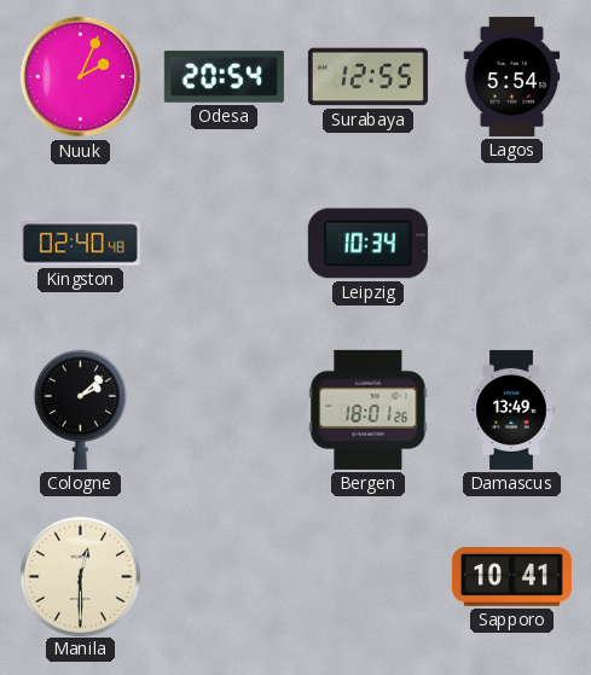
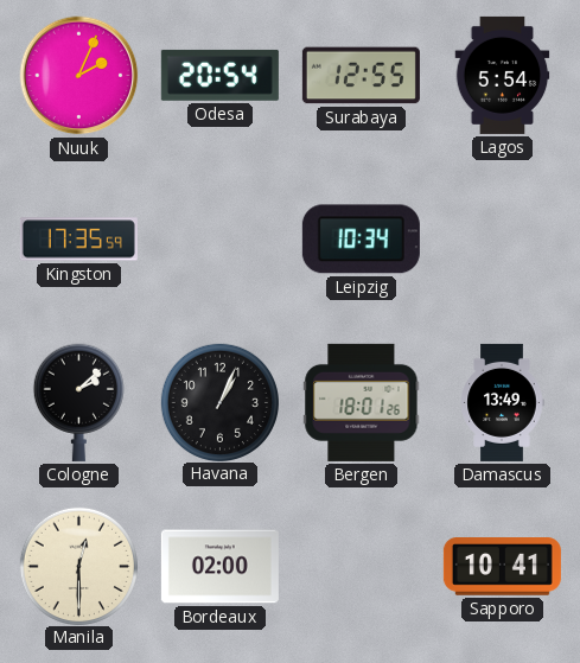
Kingston: 02:40 -> 17:35
Havana: none -> 1:04
Bordeaux: none -> 02:00
